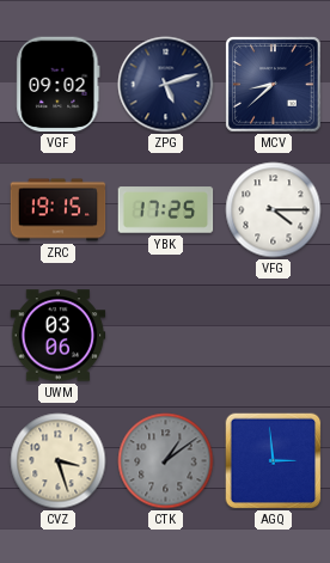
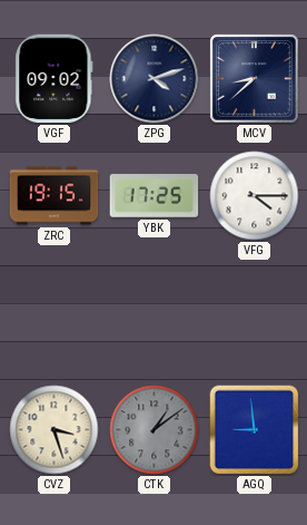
ZPG: 5:12 -> 4:12
UWM: 03:06 -> none
AGQ: 2:59 -> 8:59
